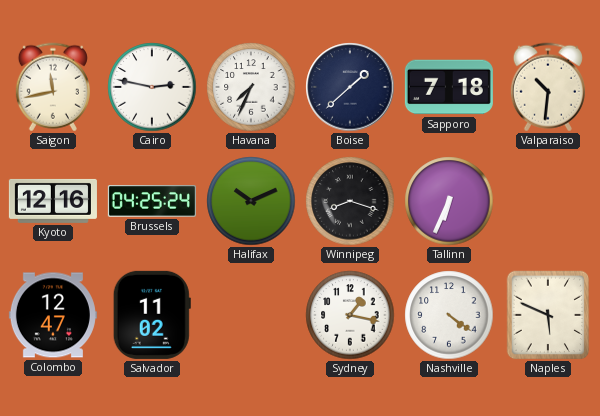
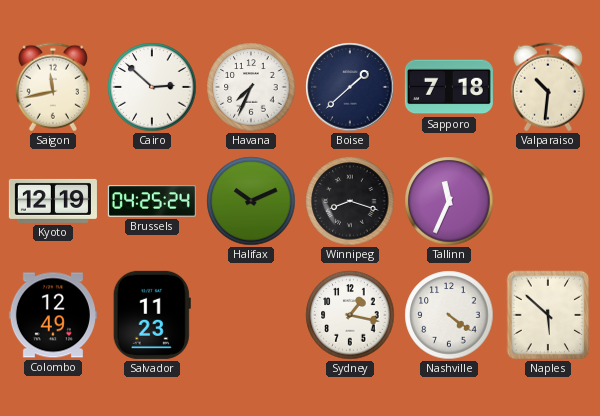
Cairo: 2:47 -> 2:52
Kyoto: 12:16 -> 12:19
Tallinn: 6:34 -> 11:34
Colombo: 12:47 -> 12:49
Salvador: 11:02 -> 11:23
Naples: 5:49 -> 5:52
